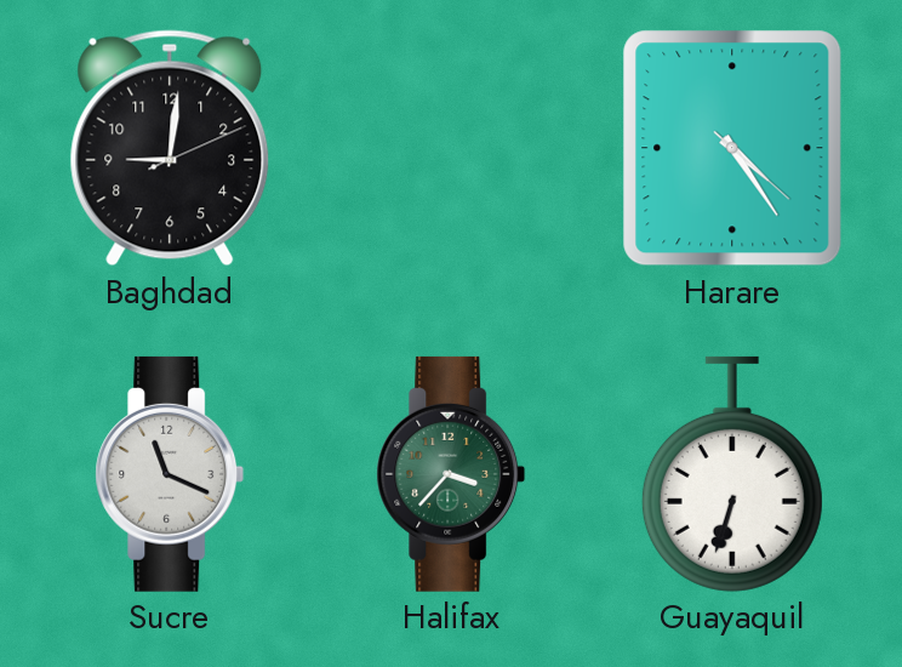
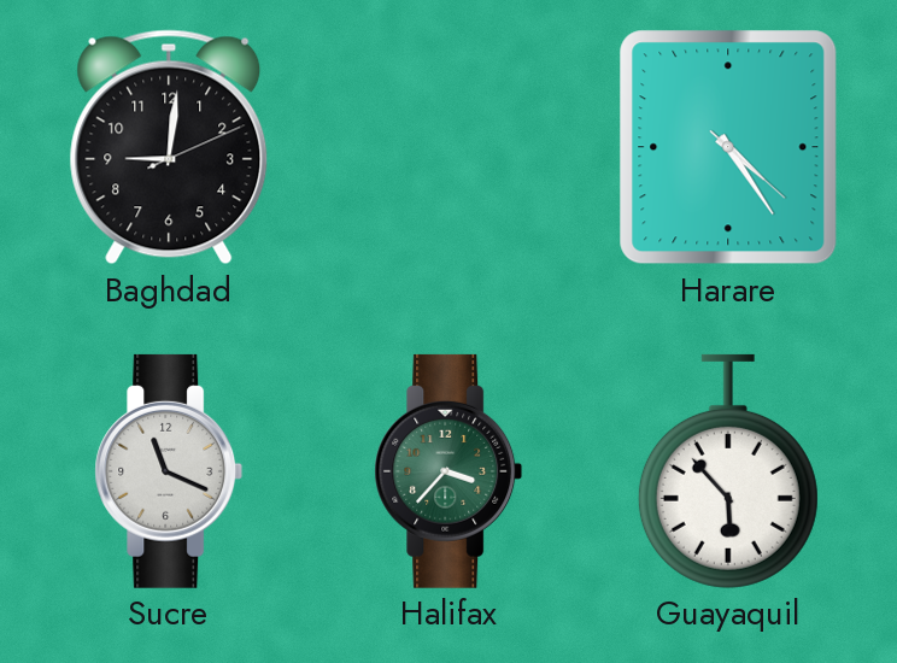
Guayaquil: 6:33 -> 5:53
